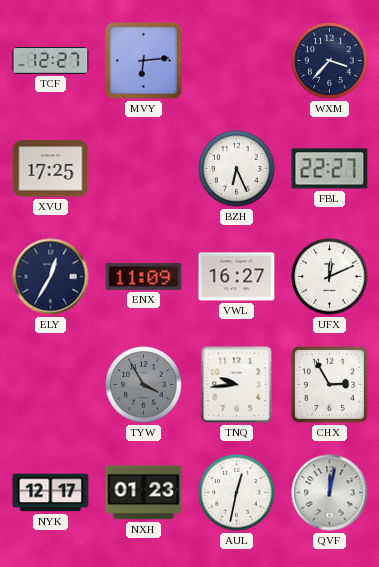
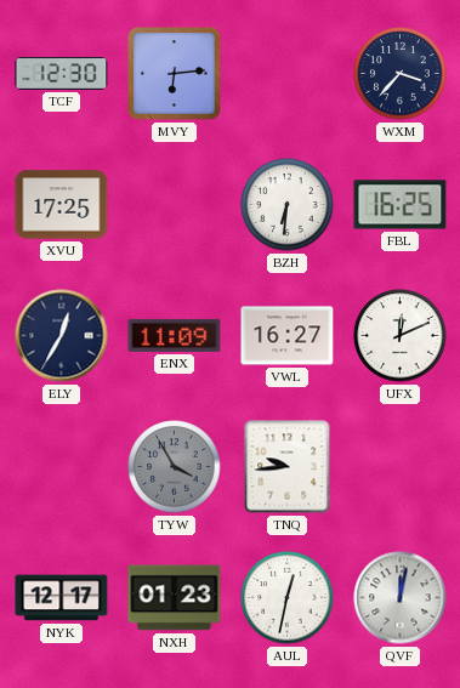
TCF: 12:27 -> 12:30
BZH: 6:26 -> 6:31
FBL: 22:27 -> 16:25
CHX: 2:55 -> none
